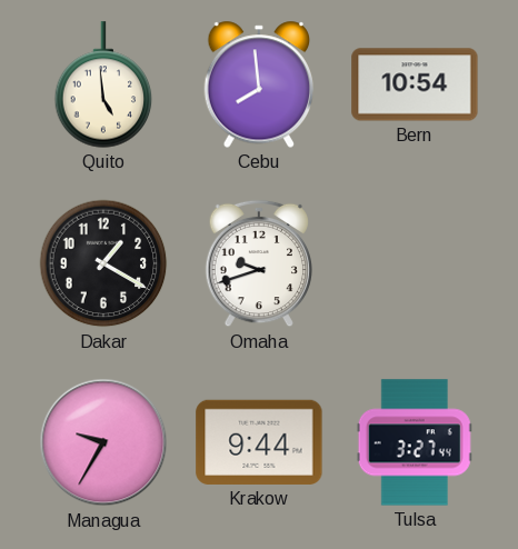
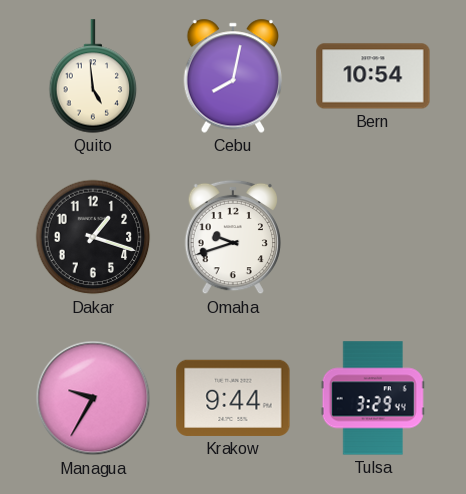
Cebu: 7:59 -> 8:02
Dakar: 1:20 -> 1:18
Tulsa: 3:27 -> 3:29
